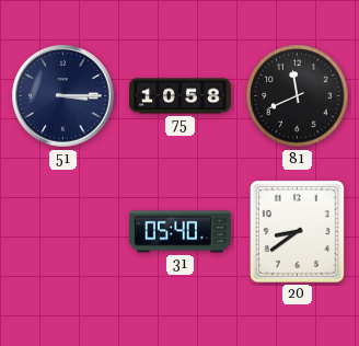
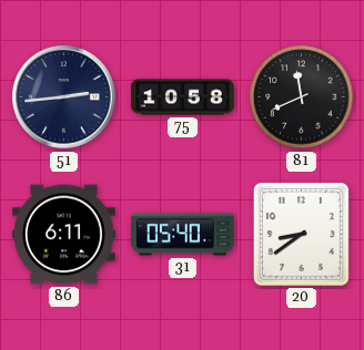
51: 3:15 -> 2:44
86: none -> 6:11
